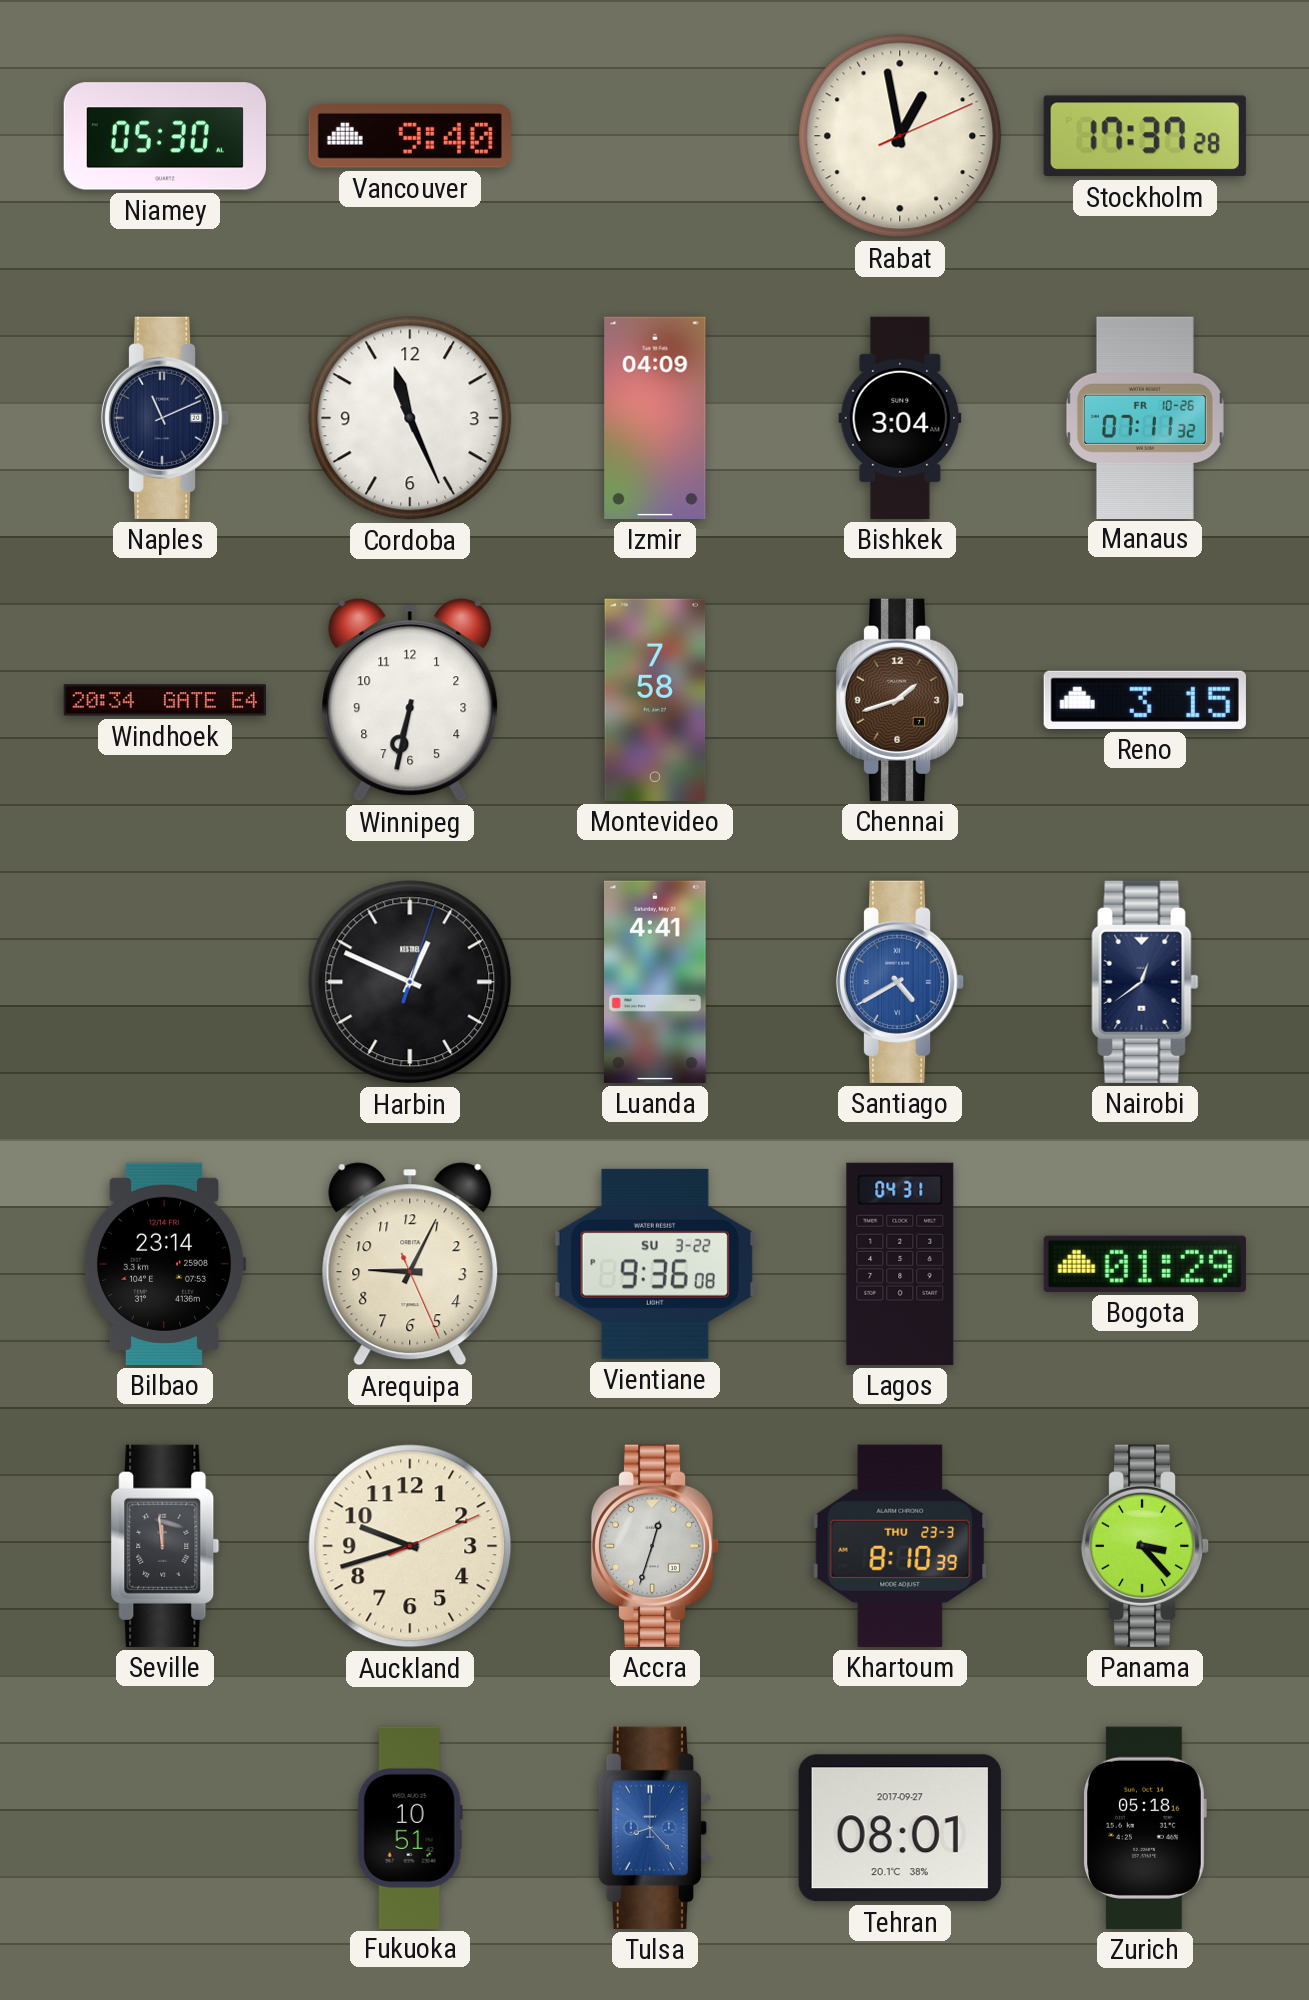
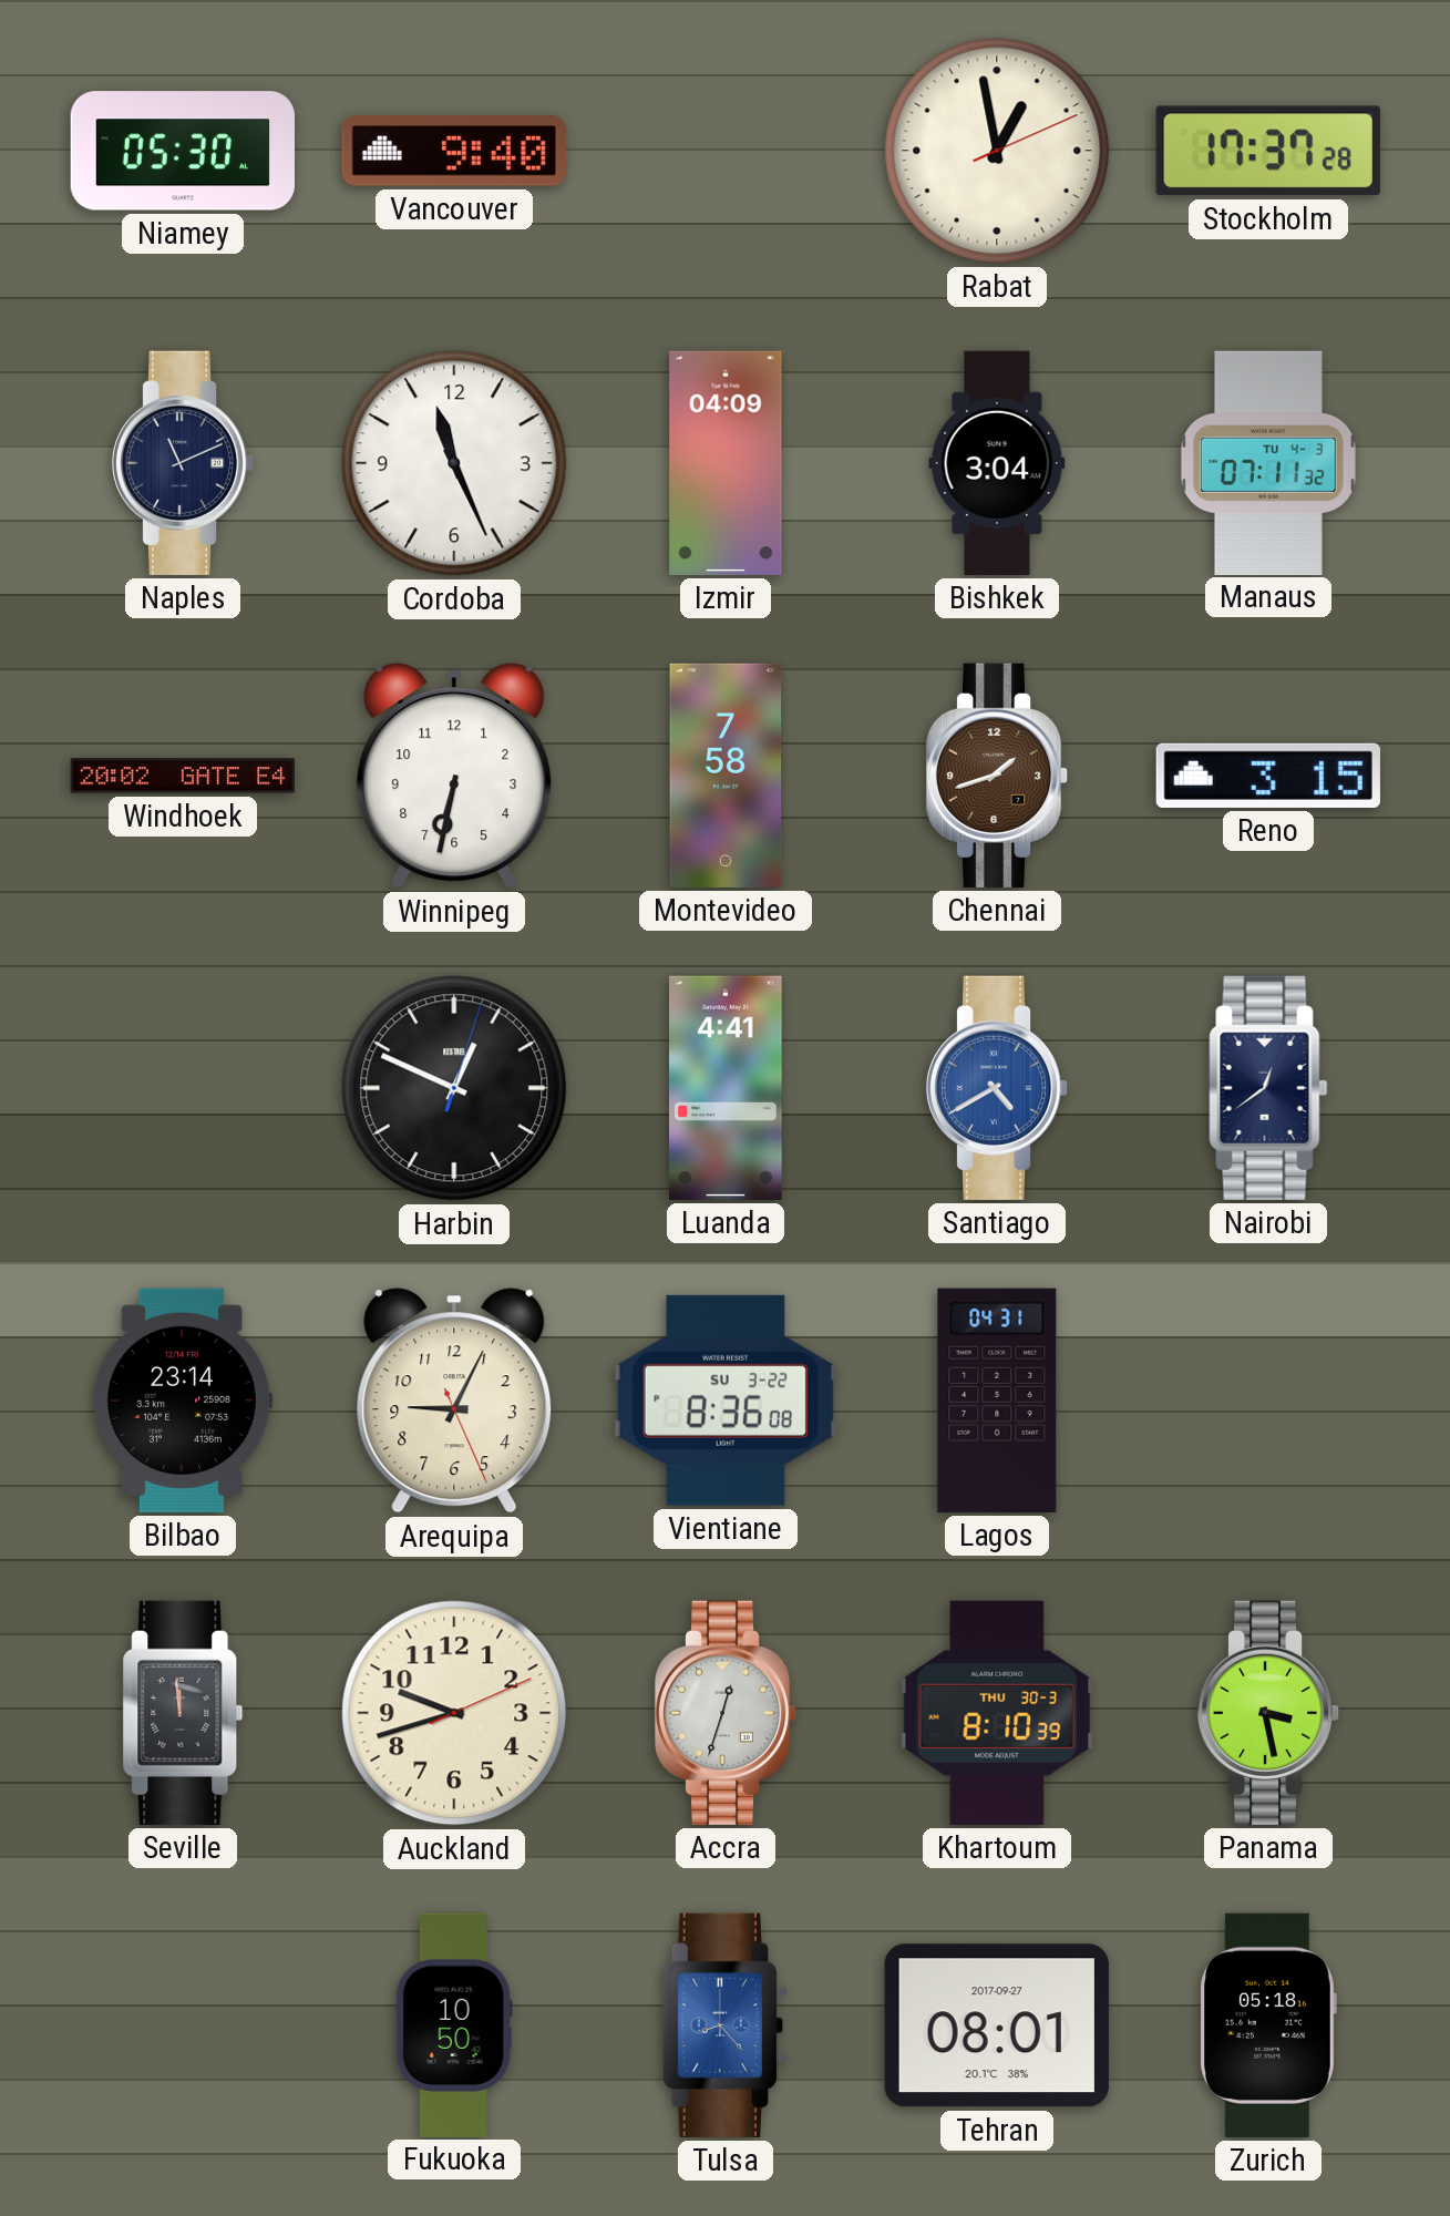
Manaus date: FR 10-26 -> TU 4-3
Windhoek: 20:34 -> 20:02
Vientiane: 9:36 -> 8:36
Bogota: 01:29 -> none
Khartoum date: THU 23-3 -> THU 30-3
Panama: 3:23 -> 3:28
Fukuoka: 10:51 -> 10:50
